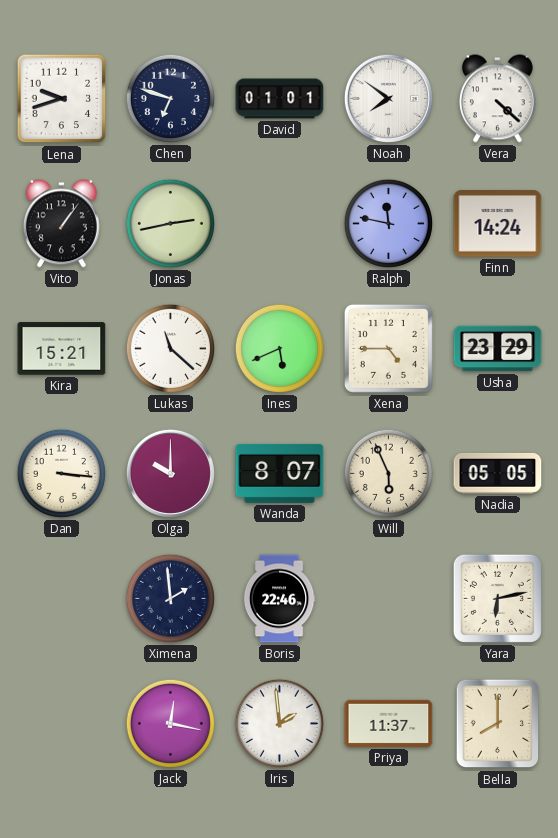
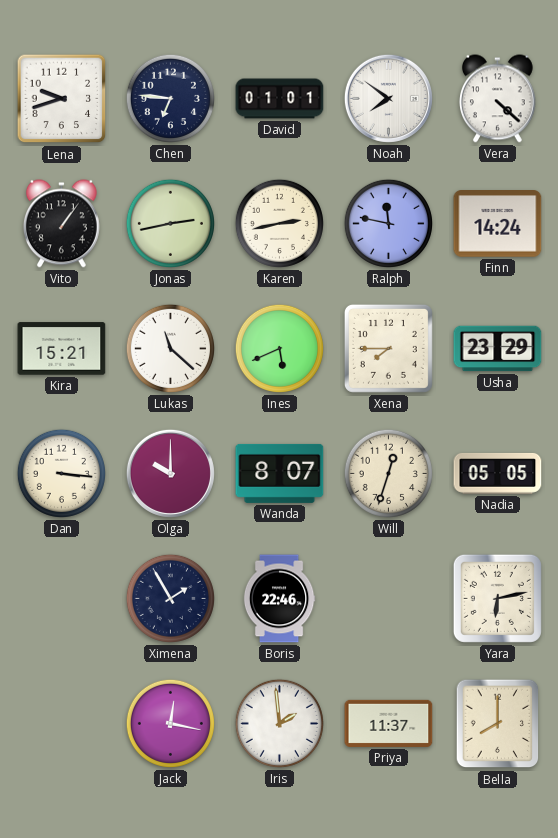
Chen: 6:48 -> 6:46
Karen: none -> 2:43
Xena: 4:45 -> 7:45
Will: 5:56 -> 12:33
Ximena: 1:59 -> 1:55
